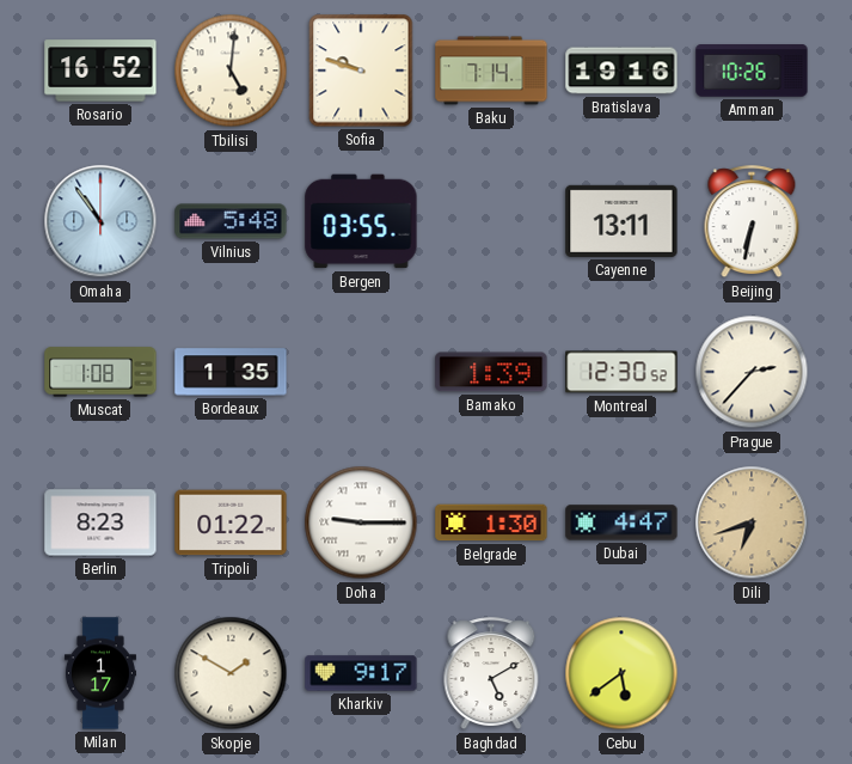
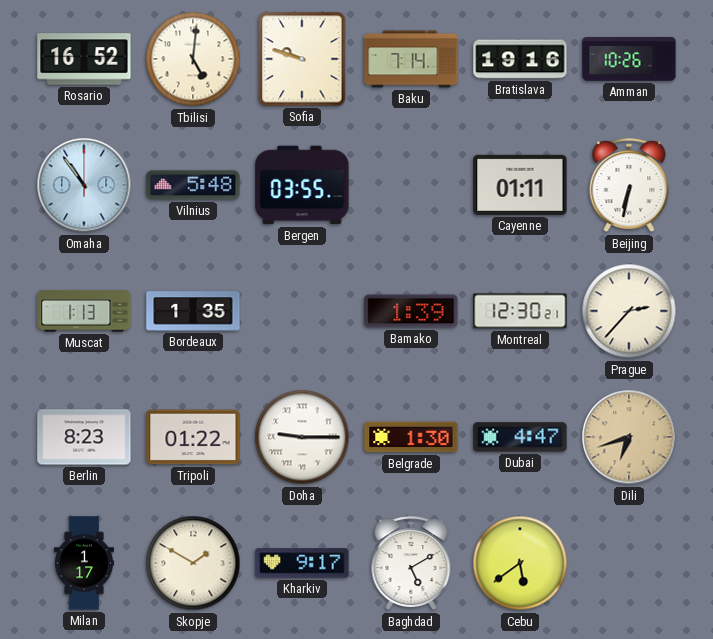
Cayenne: 13:11 -> 01:11
Muscat: 1:08 -> 1:13
Montreal: 12:30:52 -> 12:30:21
